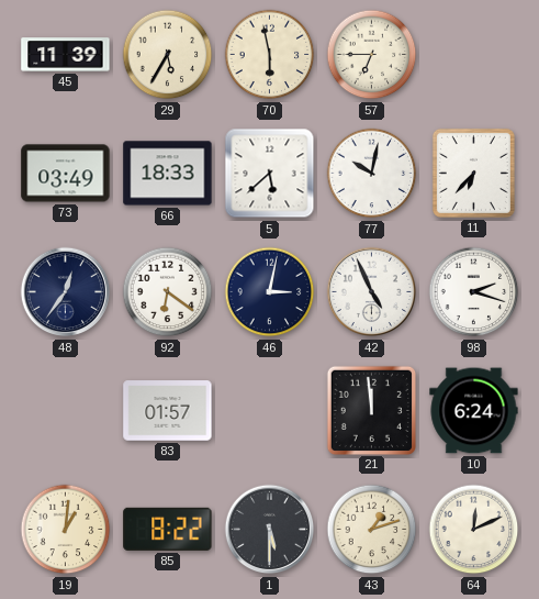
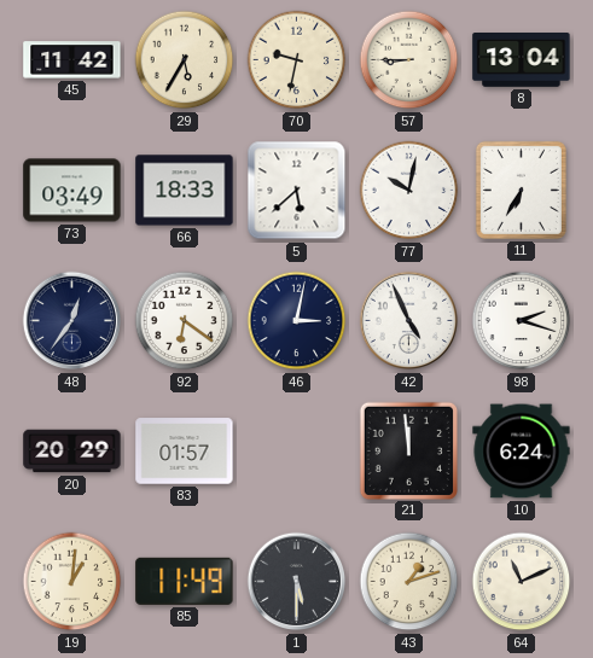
45: 11:39 -> 11:42
70: 5:58 -> 9:32
57: 6:45 -> 8:45
8: none -> 13:04
11: 6:37 -> 6:35
20: none -> 20:29
85: 8:22 -> 11:49
64: 12:11 -> 11:11
